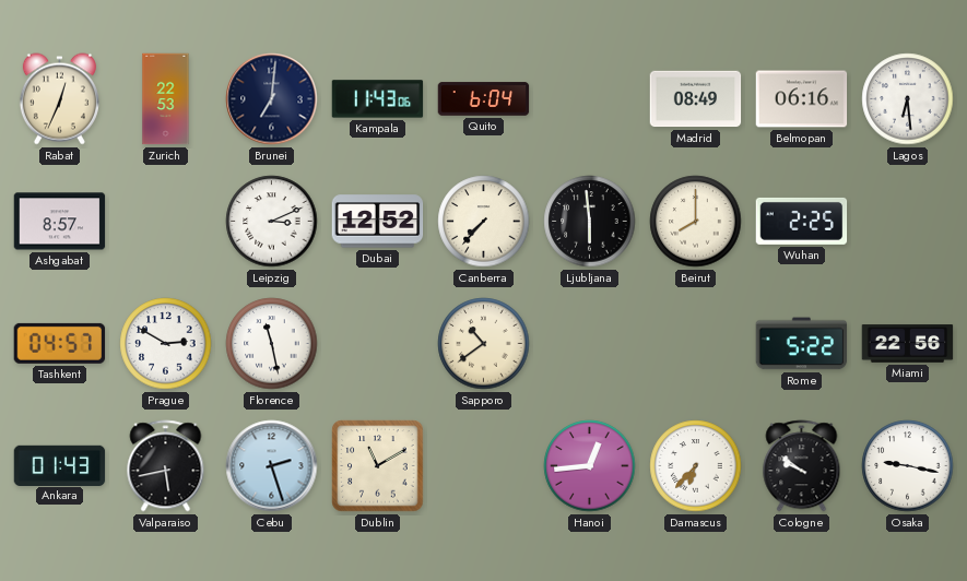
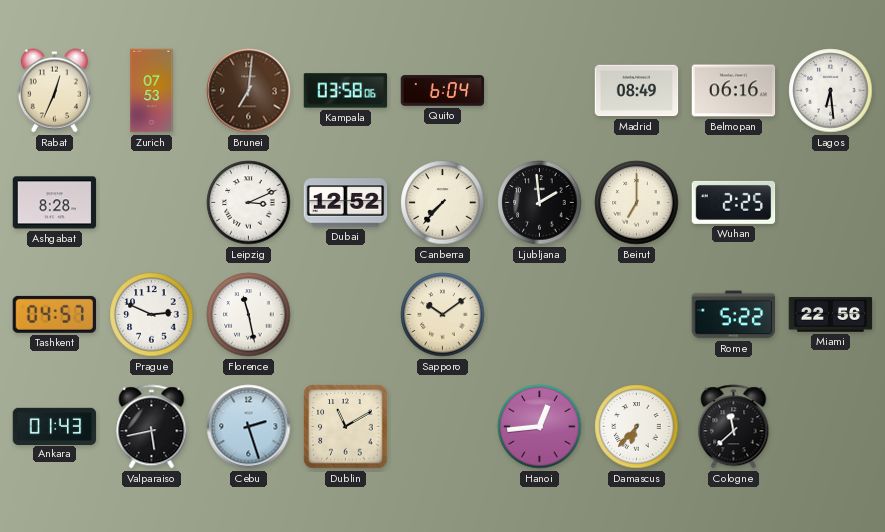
Zurich: 22:53 -> 07:53
Brunei dial: navy -> brown
Kampala: 11:43 -> 03:58
Ashgabat: 8:57 -> 8:28
Ljubljana: 5:59 -> 1:59
Beirut: 8:00 -> 7:00
Prague: 2:50 -> 2:49
Sapporo: 10:39 -> 10:09
Cologne: 9:51 -> 11:38
Osaka: 9:17 -> none
